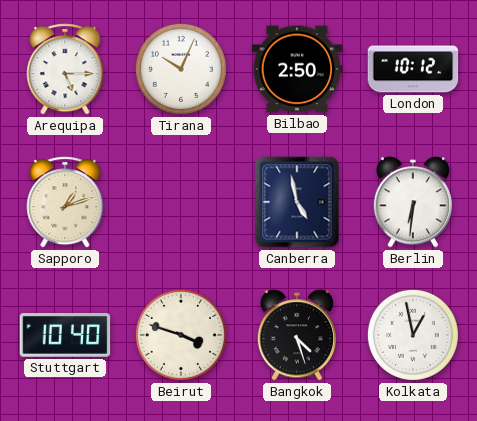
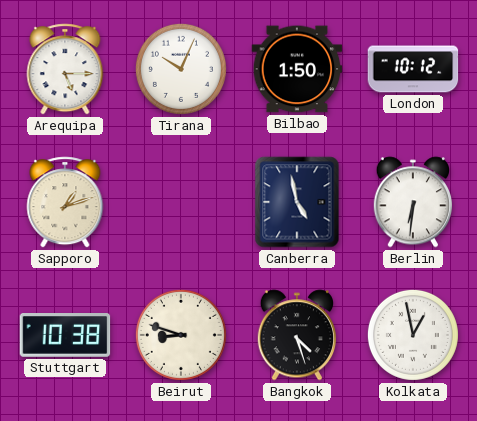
Bilbao: 2:50 -> 1:50
Stuttgart: 10:40 -> 10:38
Beirut: 3:48 -> 8:48
